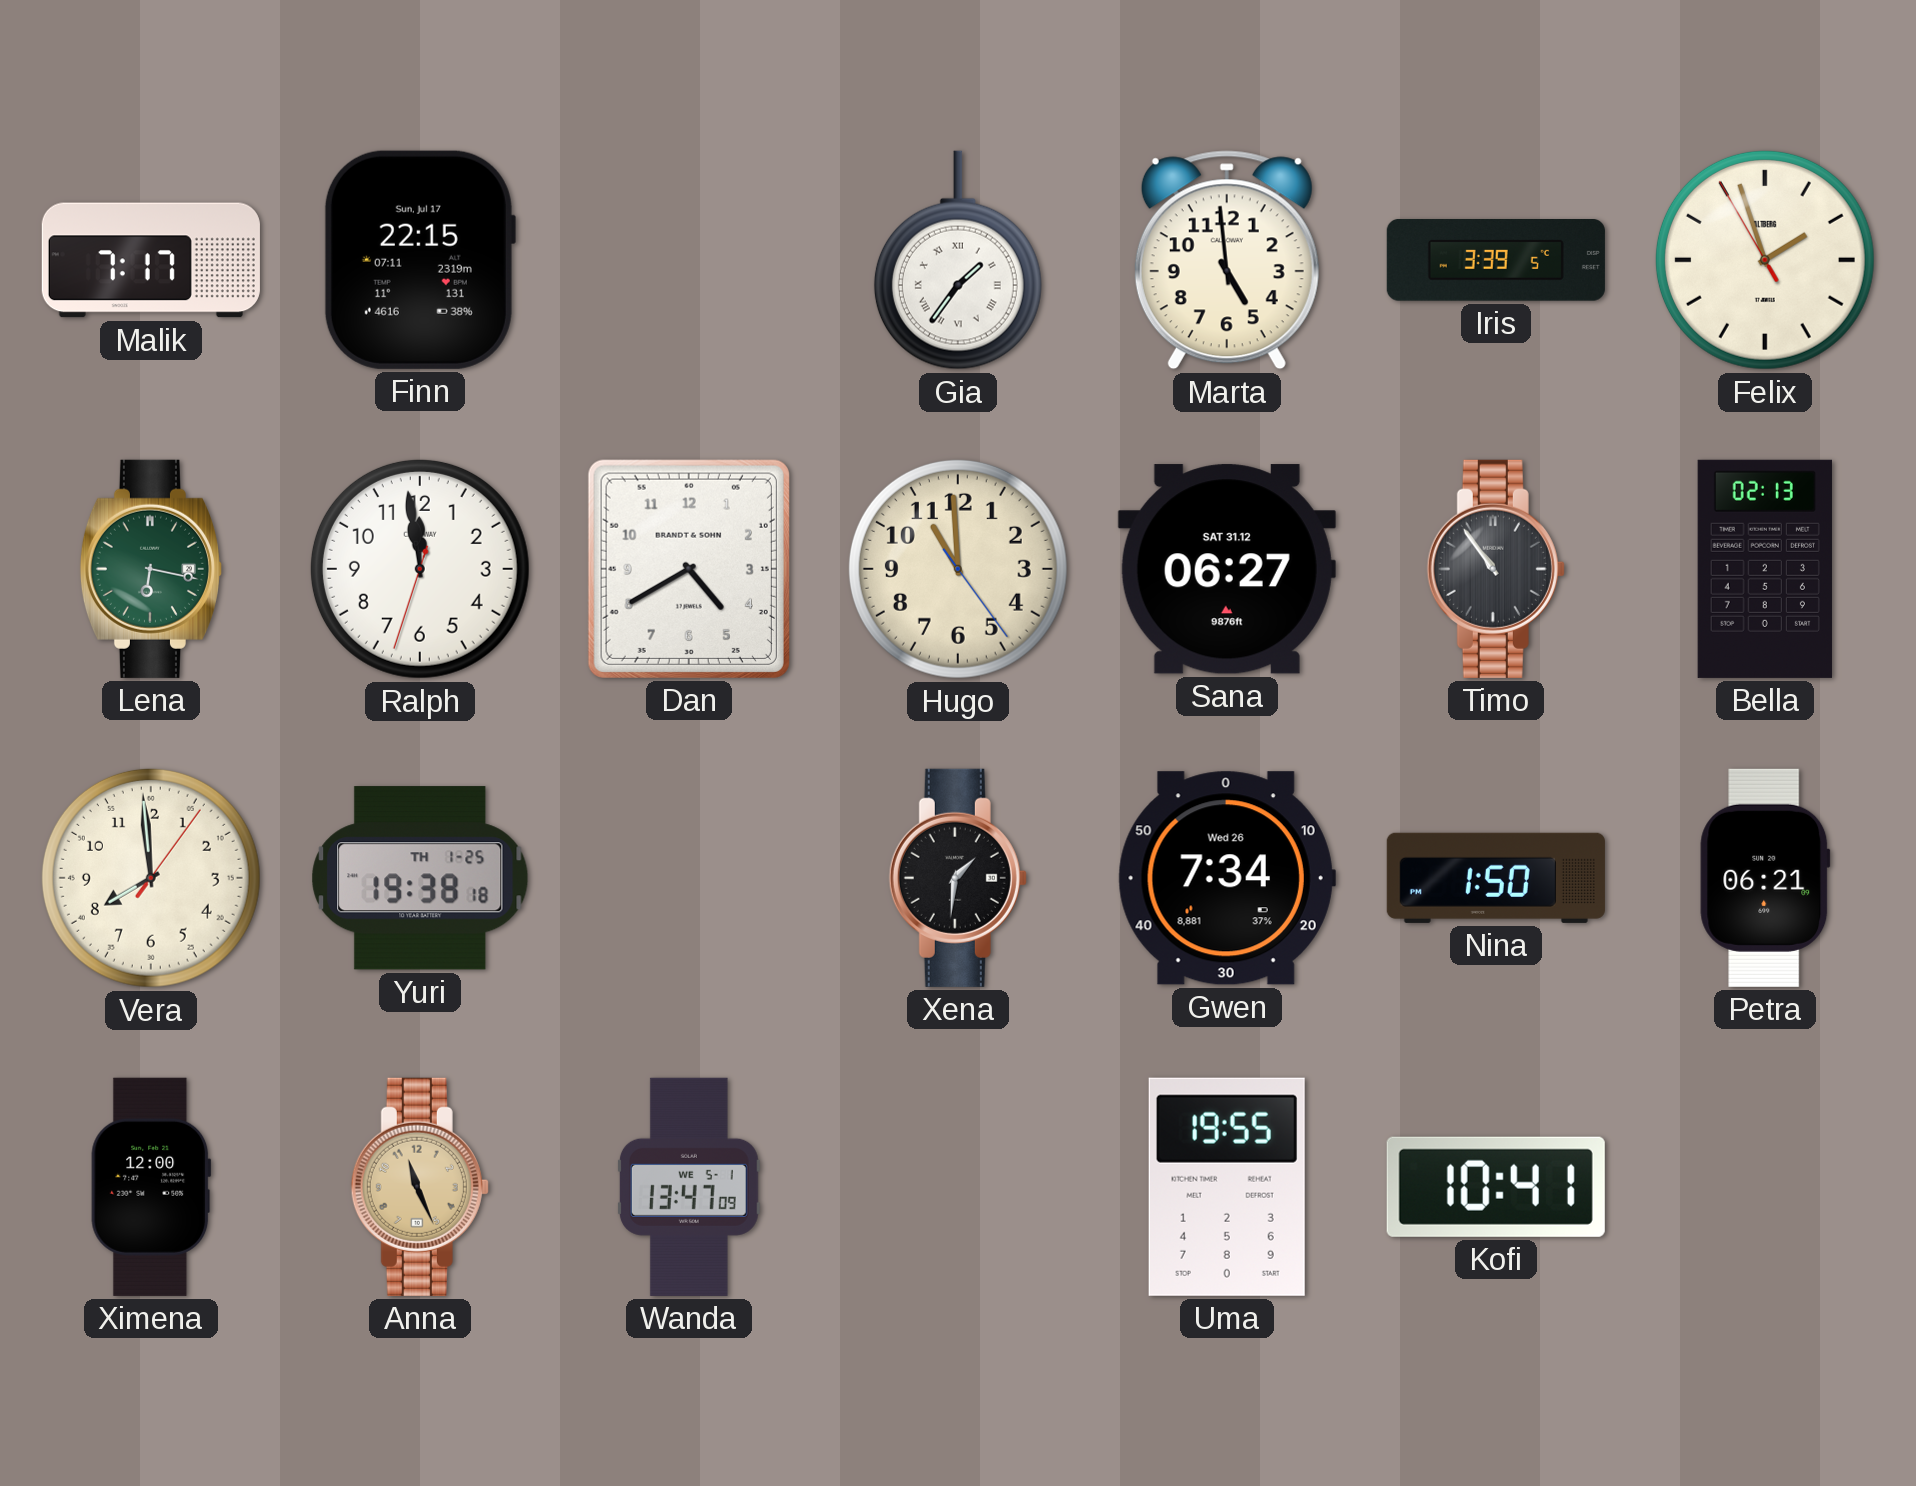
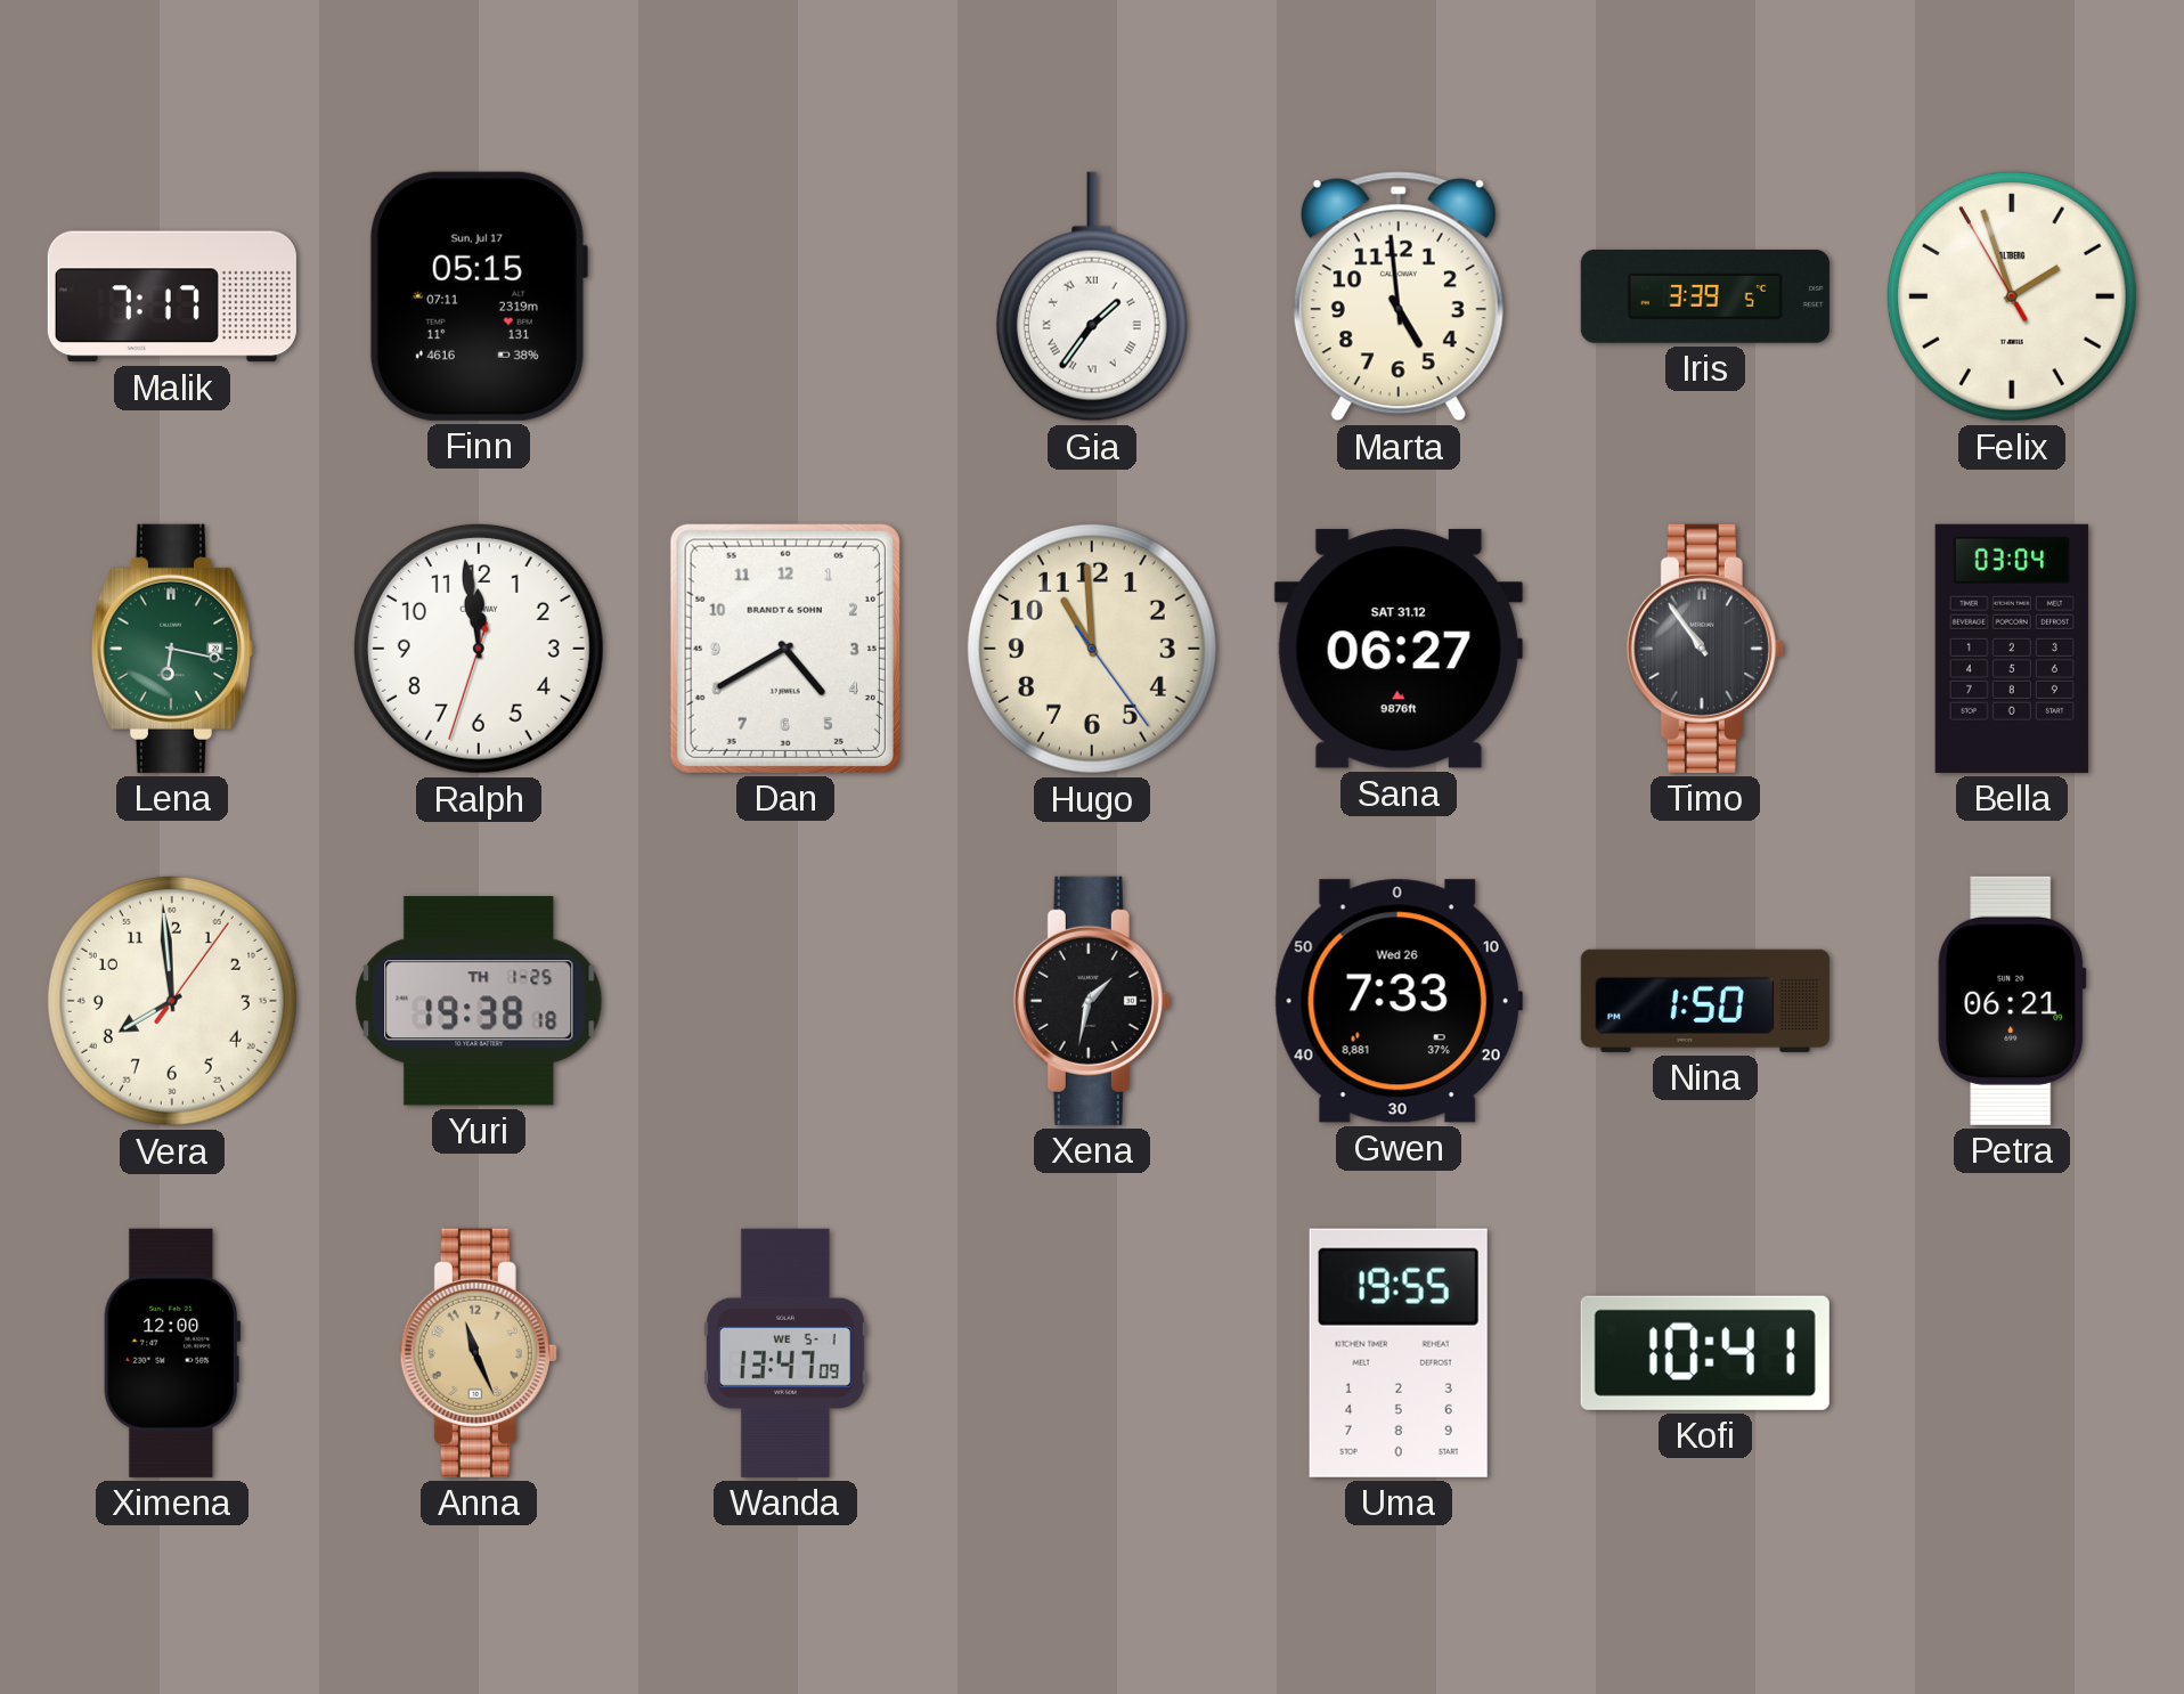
Finn: 22:15 -> 05:15
Bella: 02:13 -> 03:04
Xena: 1:31 -> 1:32
Gwen: 7:34 -> 7:33
